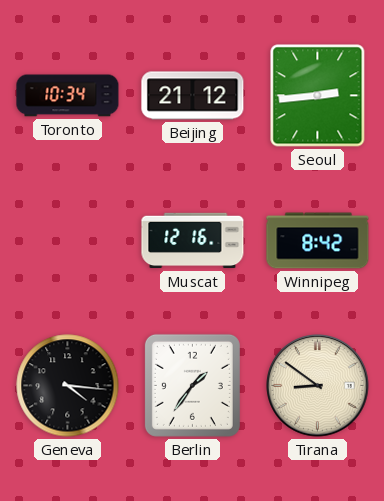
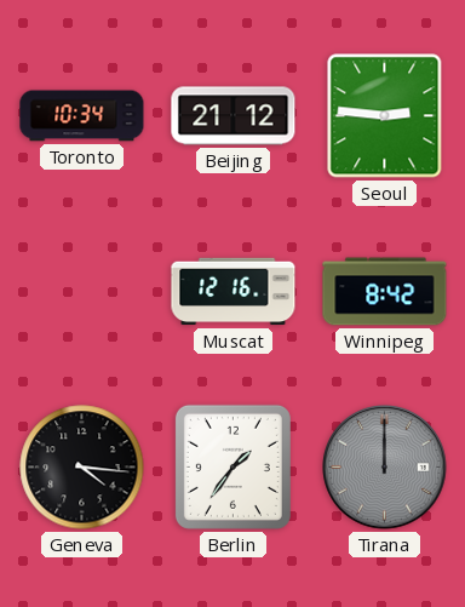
Seoul: 2:44 -> 2:46
Tirana: 8:51 -> 12:00
Tirana dial: cream -> grey
